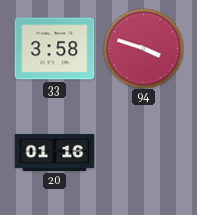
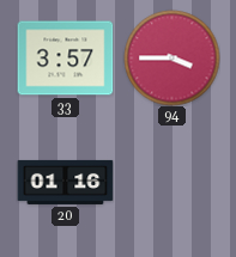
33: 3:58 -> 3:57
94: 3:48 -> 3:45
